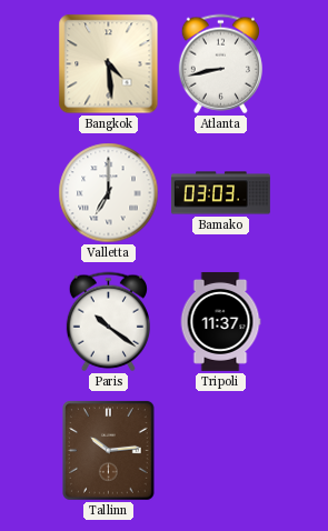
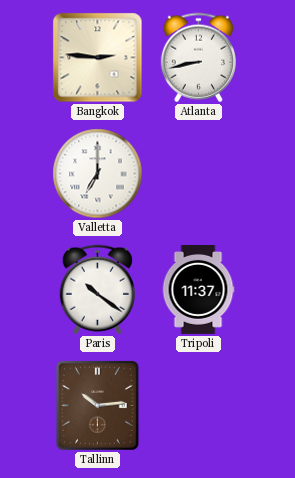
Bangkok: 4:29 -> 2:46
Bamako: 03:03 -> none
